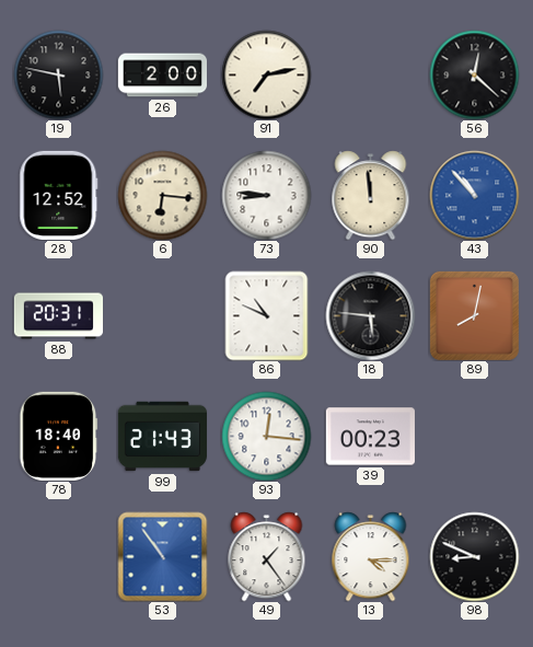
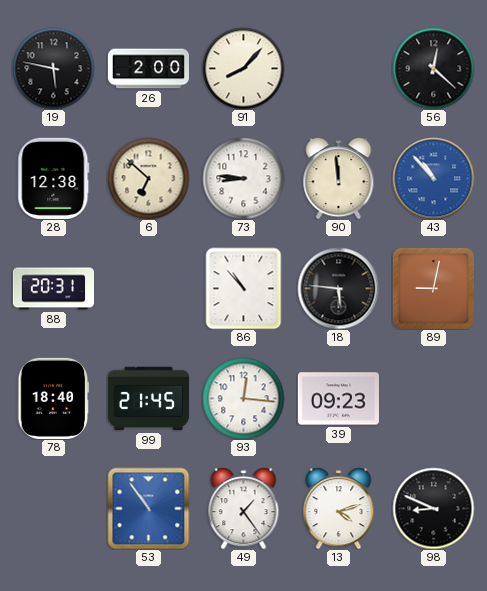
91: 7:13 -> 8:07
28: 12:52 -> 12:38
6: 6:16 -> 6:52
86: 10:49 -> 10:53
89: 8:02 -> 9:02
99: 21:43 -> 21:45
39: 00:23 -> 09:23
13: 4:15 -> 4:12
